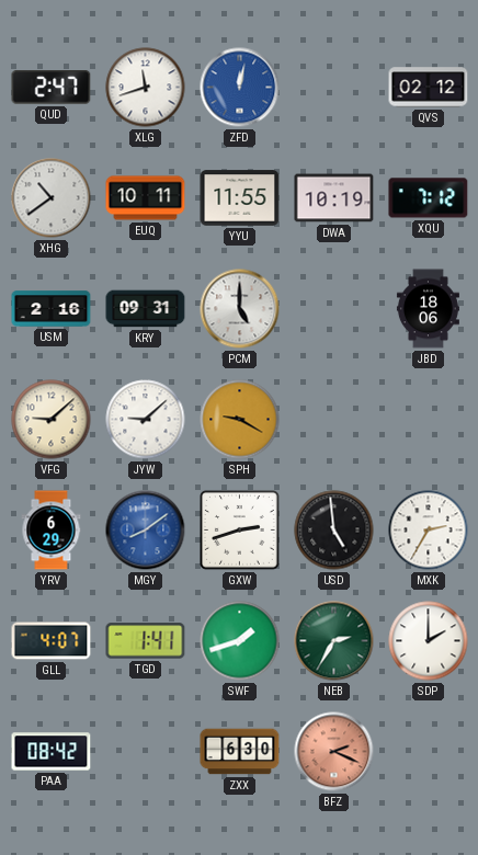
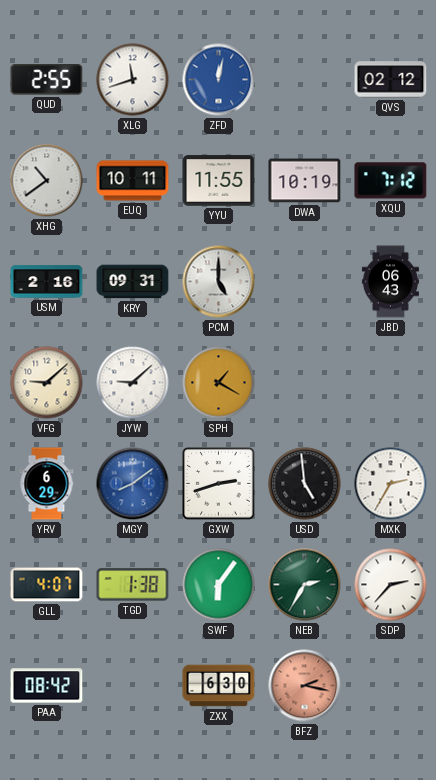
QUD: 2:47 -> 2:55
JBD: 18:06 -> 06:43
SPH: 9:20 -> 1:20
TGD: 1:41 -> 1:38
SWF: 1:42 -> 6:06
SDP: 2:00 -> 2:37
BFZ: 2:19 -> 2:17
